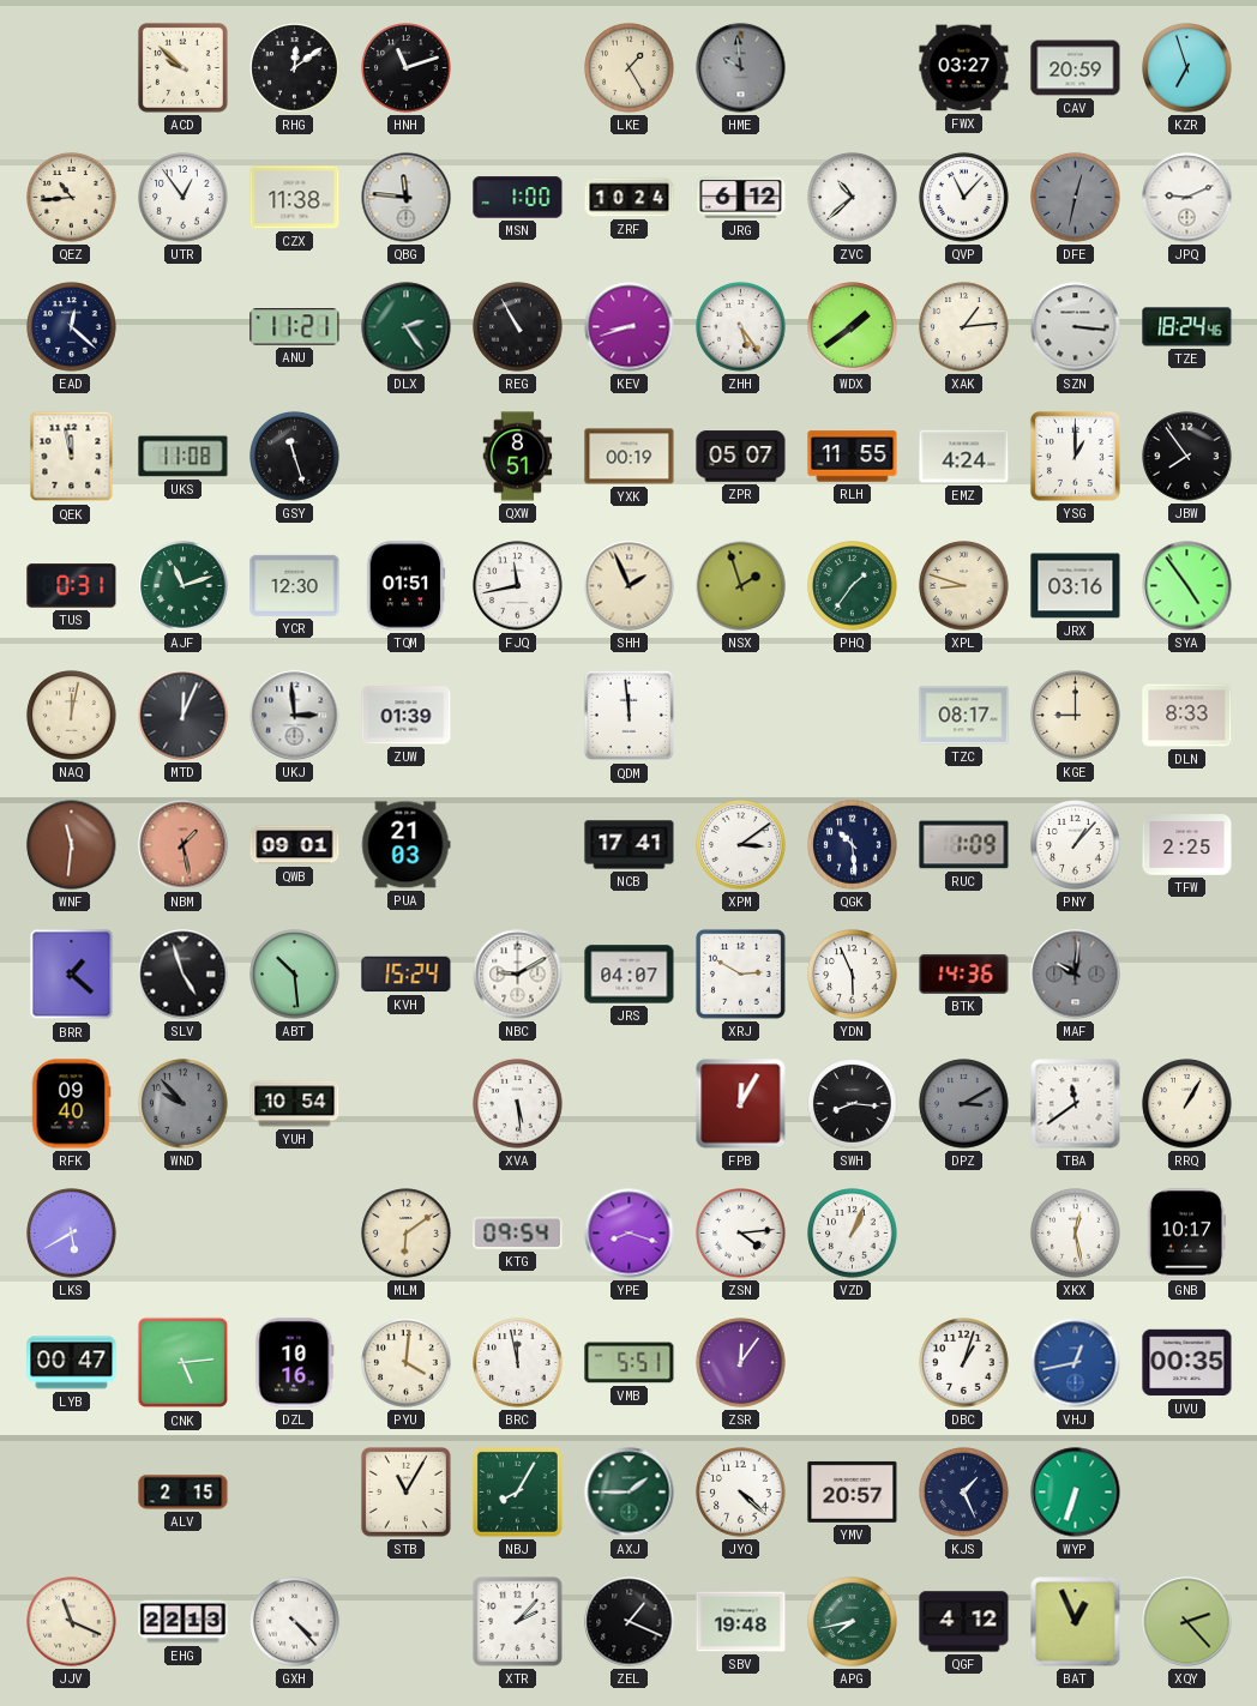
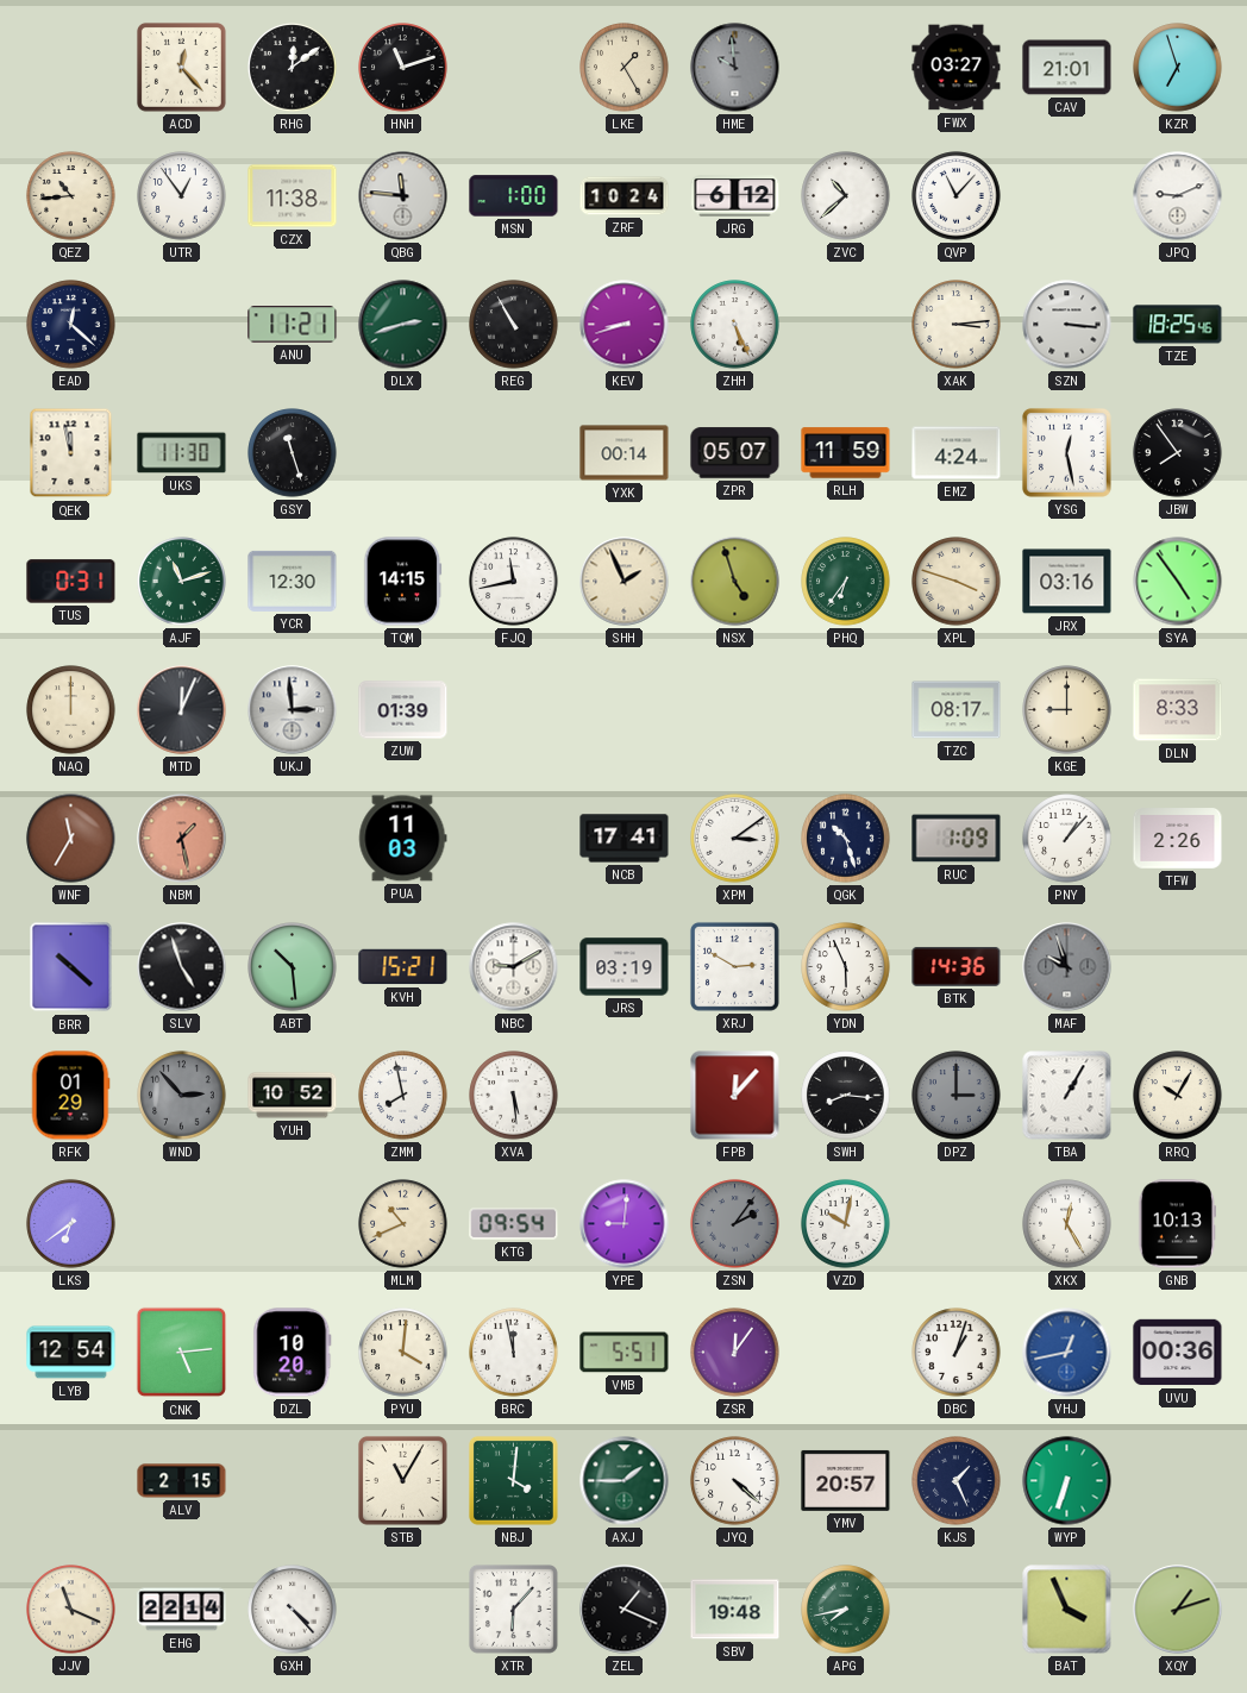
ACD: 9:52 -> 12:23
CAV: 20:59 -> 21:01
DFE: 12:32 -> none
DLX: 2:24 -> 2:42
ZHH: 5:24 -> 5:26
WDX: 1:39 -> none
XAK: 1:14 -> 3:14
TZE: 18:24 -> 18:25
UKS: 11:08 -> 11:30
QXW: 8:51 -> none
YXK: 00:19 -> 00:14
RLH: 11:55 -> 11:59
YSG: 1:00 -> 12:28
TQM: 01:51 -> 14:15
NSX: 1:57 -> 4:57
PHQ: 1:36 -> 6:36
XPL: 8:48 -> 3:48
NAQ: 12:02 -> 12:00
QDM: 11:59 -> none
WNF: 11:31 -> 11:35
QWB: 09:01 -> none
PUA: 21:03 -> 11:03
QGK: 10:29 -> 10:27
TFW: 2:25 -> 2:26
BRR: 1:22 -> 10:22
KVH: 15:24 -> 15:21
JRS: 04:07 -> 03:19
MAF: 10:01 -> 9:57
RFK: 09:40 -> 01:29
WND: 9:53 -> 2:53
YUH: 10:54 -> 10:52
ZMM: none -> 7:58
FPB: 12:05 -> 12:07
DPZ: 3:10 -> 3:00
TBA: 11:39 -> 1:05
RRQ: 1:05 -> 10:05
LKS: 5:40 -> 6:39
MLM: 6:09 -> 10:41
YPE: 8:18 -> 9:01
ZSN: 4:14 -> 2:06
ZSN dial: white -> grey
VZD: 1:04 -> 10:02
XKX: 12:28 -> 12:25
GNB: 10:17 -> 10:13
LYB: 00:47 -> 12:54
DZL: 10:16 -> 10:20
UVU: 00:35 -> 00:36
NBJ: 8:05 -> 4:01
EHG: 22:13 -> 22:14
XTR: 2:07 -> 6:07
QGF: 4:12 -> none
BAT: 12:56 -> 3:56
XQY: 2:23 -> 1:12
